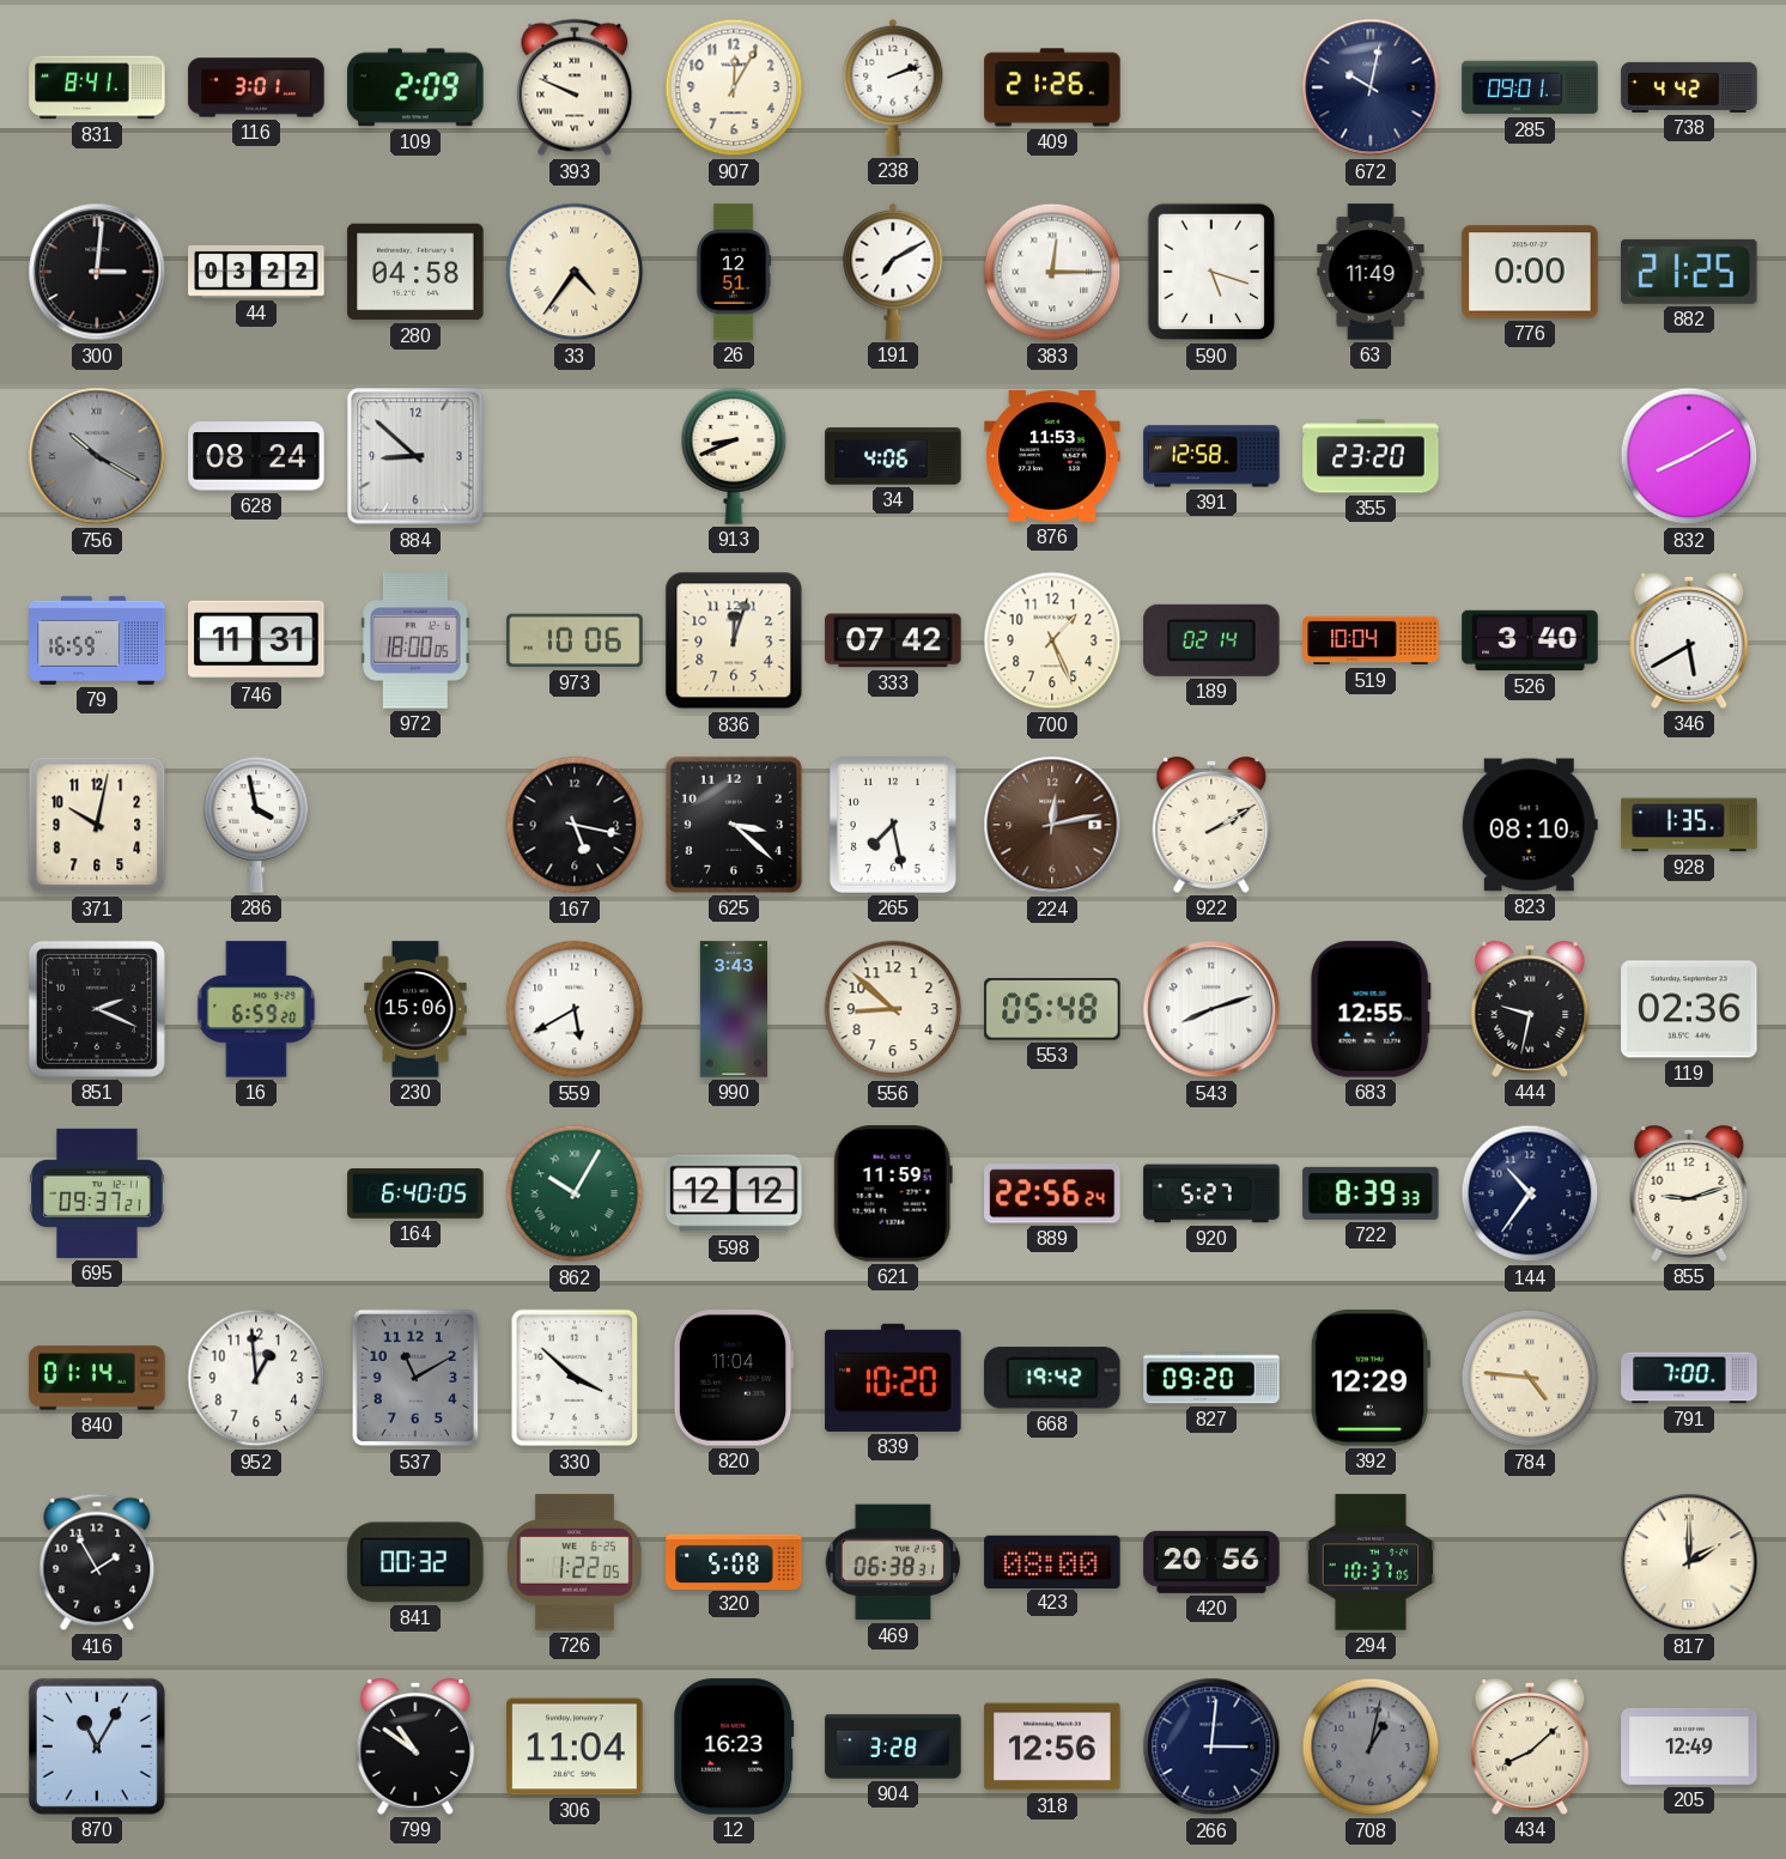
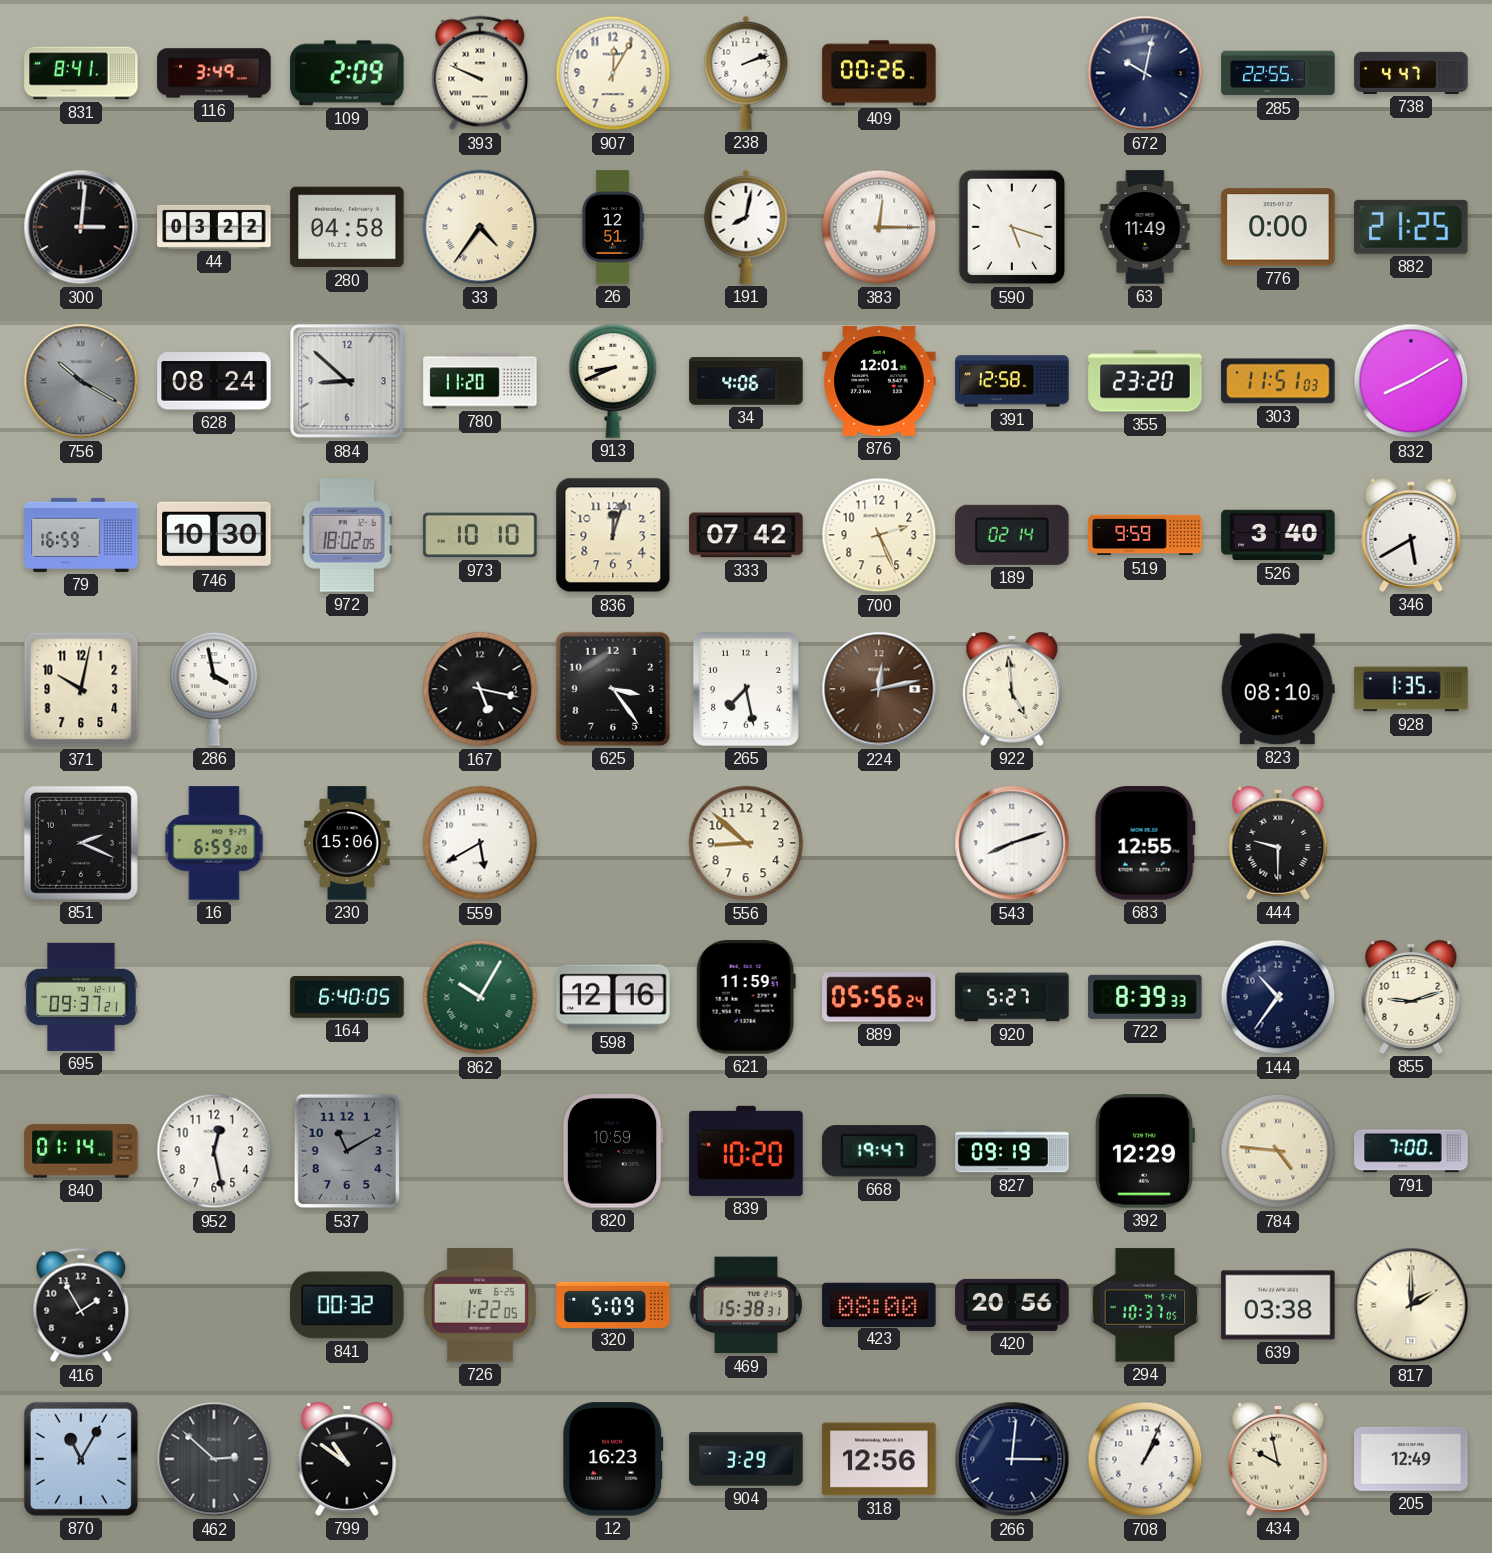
116: 3:01 -> 3:49
409: 21:26 -> 00:26
285: 09:01 -> 22:55
738: 4:42 -> 4:47
191: 7:10 -> 8:02
780: none -> 11:20
876: 11:53 -> 12:01
303: none -> 11:51
746: 11:31 -> 10:30
972: 18:00 -> 18:02
973: 10:06 -> 10:10
700: 1:26 -> 2:26
519: 10:04 -> 9:59
625: 3:22 -> 3:24
922: 2:10 -> 4:59
990: 3:43 -> none
553: 05:48 -> none
444: 9:32 -> 9:30
119: 02:36 -> none
598: 12:12 -> 12:16
889: 22:56 -> 05:56
952: 12:59 -> 12:28
330: 3:52 -> none
820: 11:04 -> 10:59
668: 19:42 -> 19:47
827: 09:20 -> 09:19
320: 5:08 -> 5:09
469: 06:38 -> 15:38
639: none -> 03:38
462: none -> 2:52
306: 11:04 -> none
904: 3:28 -> 3:29
708: 1:02 -> 1:04
708 dial: grey -> white
434: 8:08 -> 9:58
